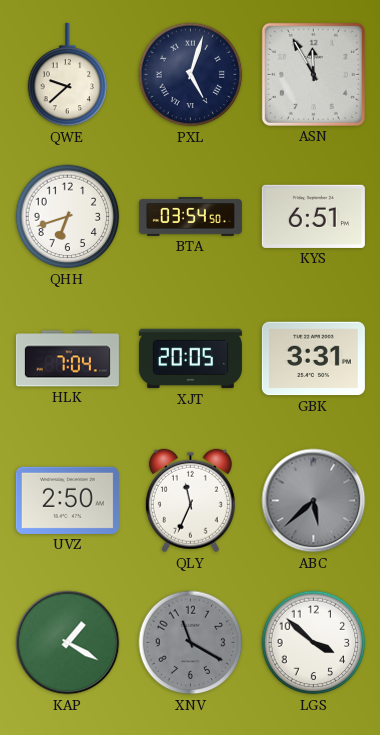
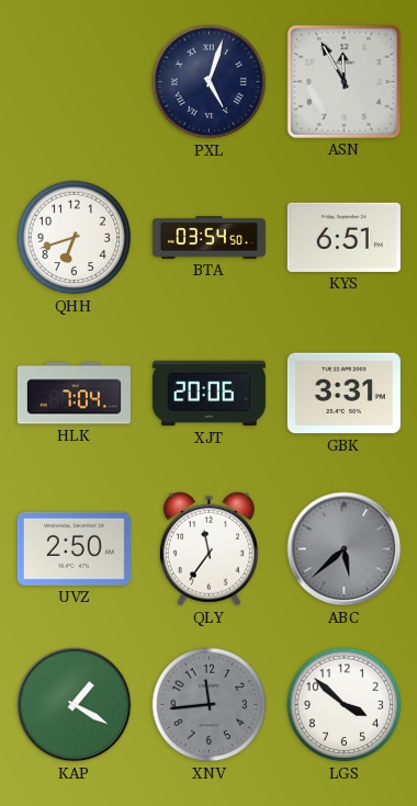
QWE: 9:38 -> none
XJT: 20:05 -> 20:06
QLY: 11:34 -> 11:36
XNV: 11:20 -> 11:44
